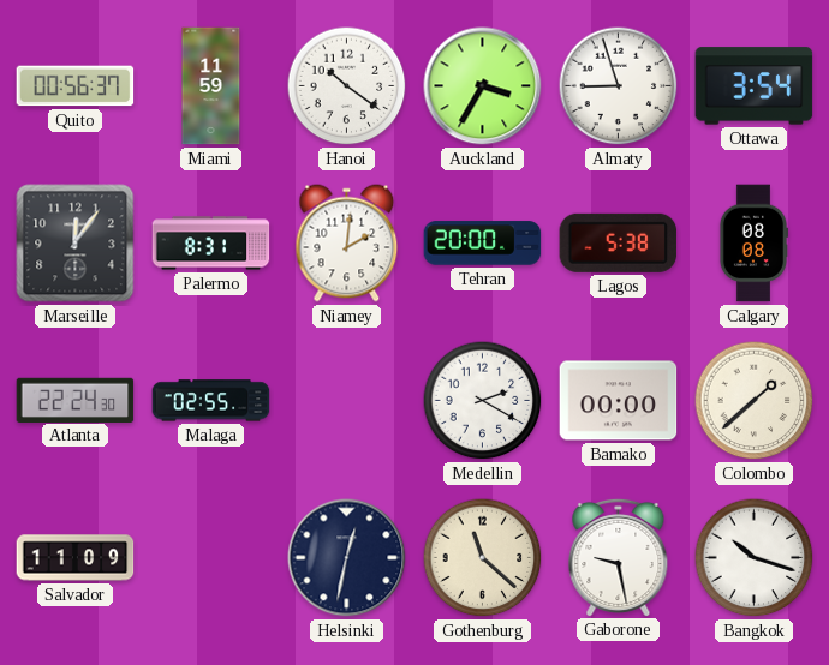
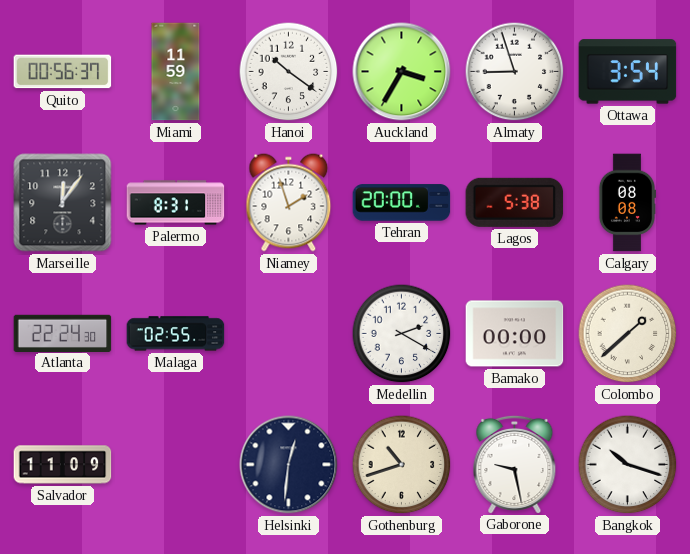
Niamey: 2:01 -> 1:57
Helsinki: 12:32 -> 12:31
Gothenburg: 11:22 -> 10:42
